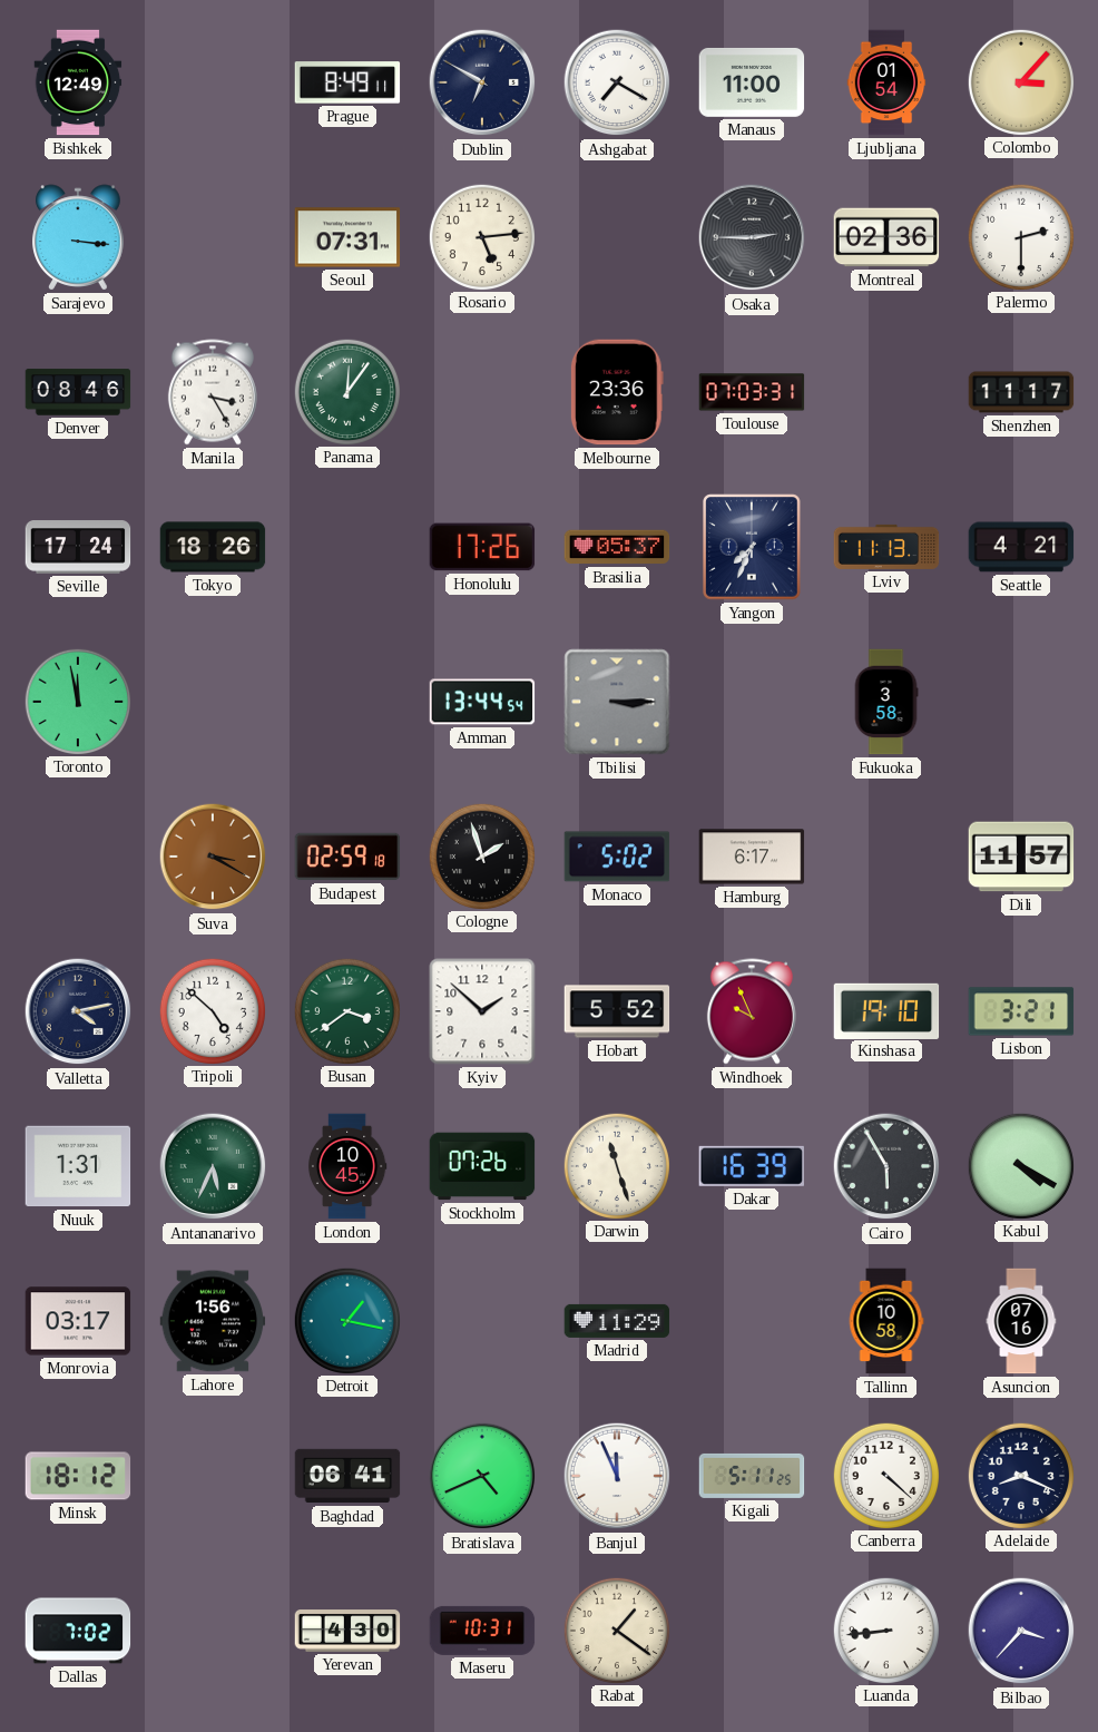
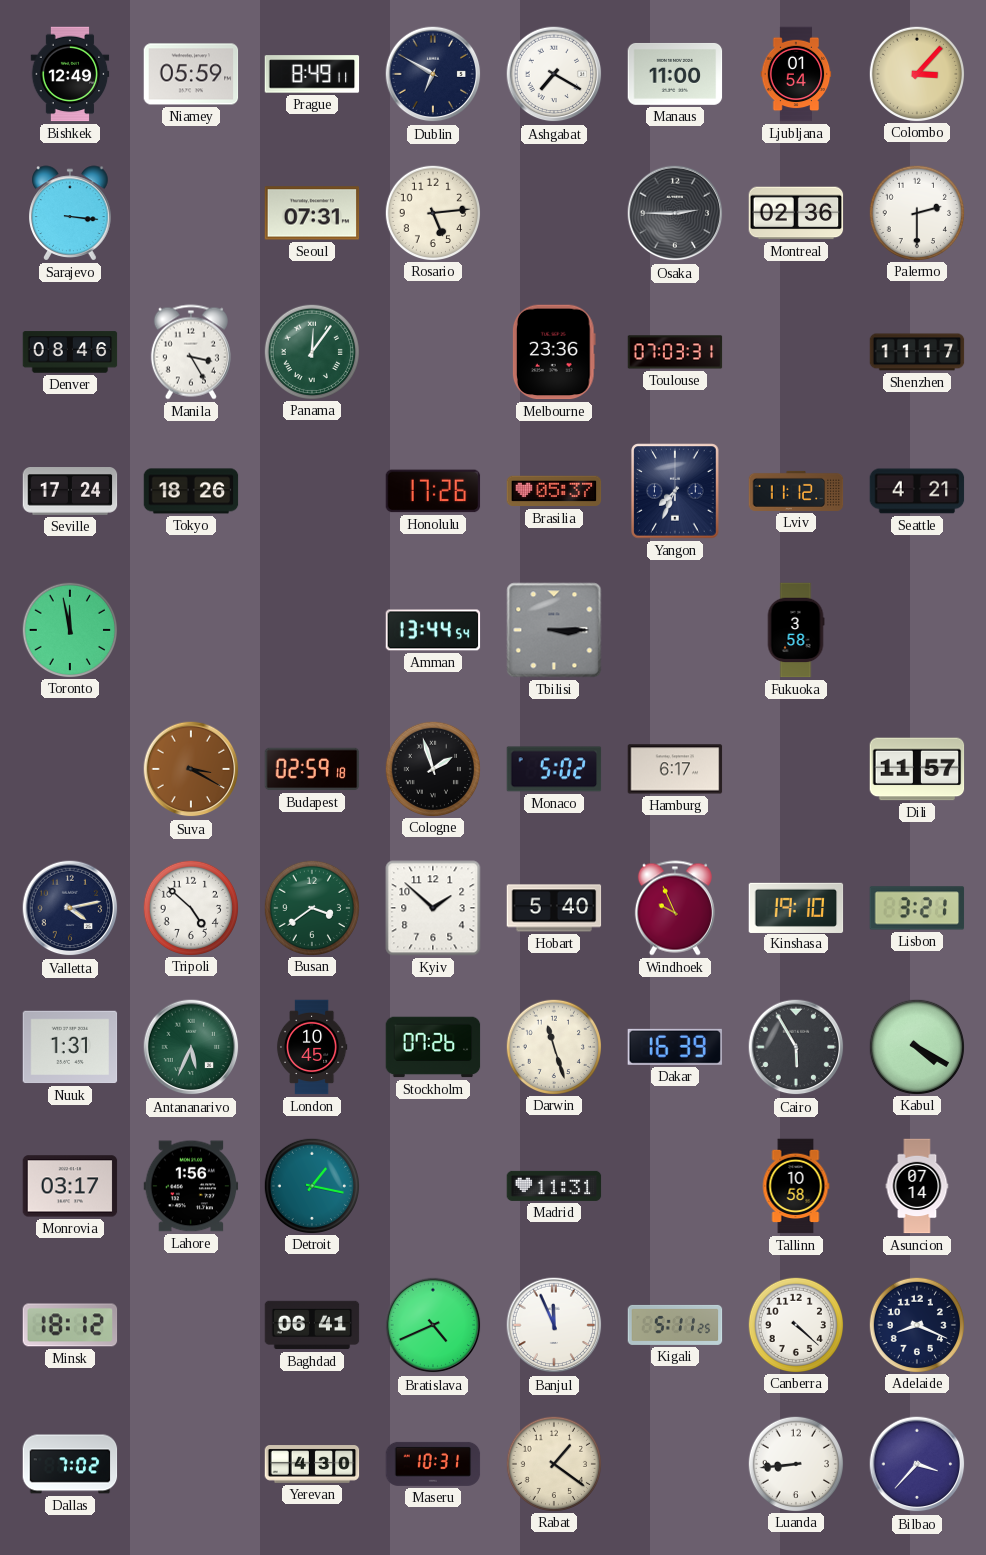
Niamey: none -> 05:59
Lviv: 11:13 -> 11:12
Hobart: 5:52 -> 5:40
Madrid: 11:29 -> 11:31
Asuncion: 07:16 -> 07:14
